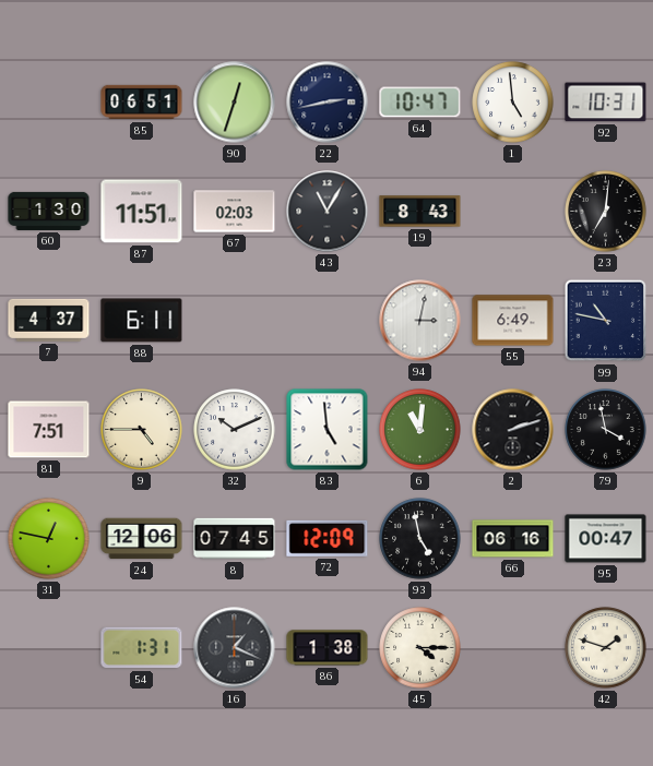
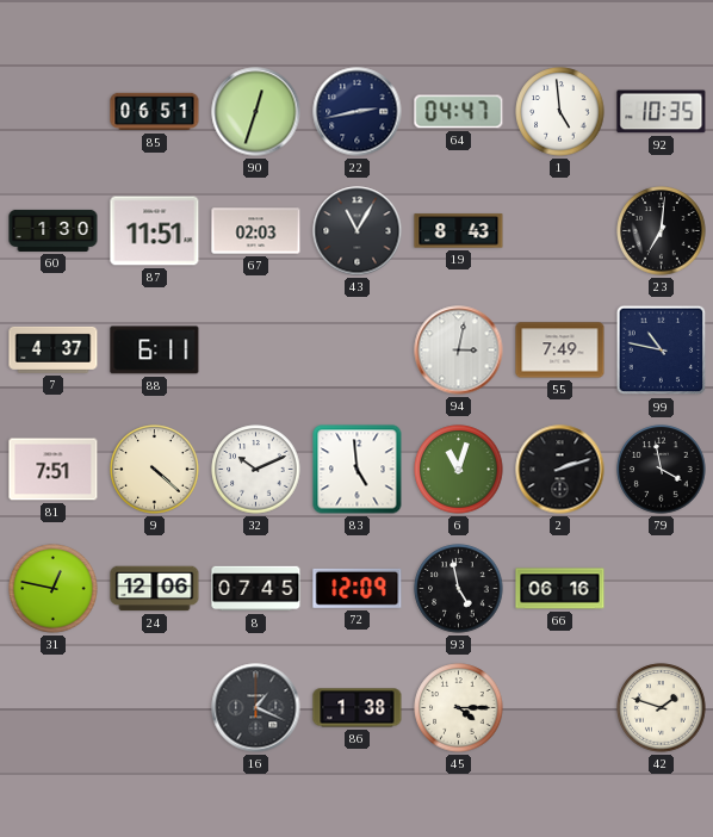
64: 10:47 -> 04:47
92: 10:31 -> 10:35
55: 6:49 -> 7:49
9: 4:45 -> 4:22
6: 11:01 -> 11:03
95: 00:47 -> none
54: 1:31 -> none
